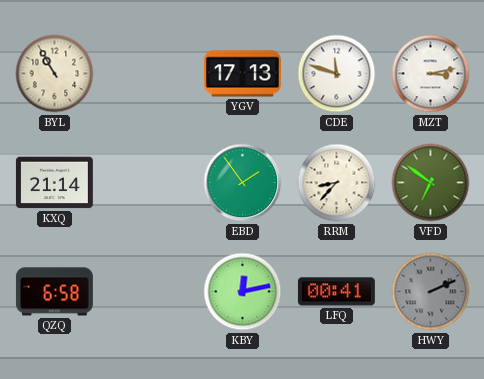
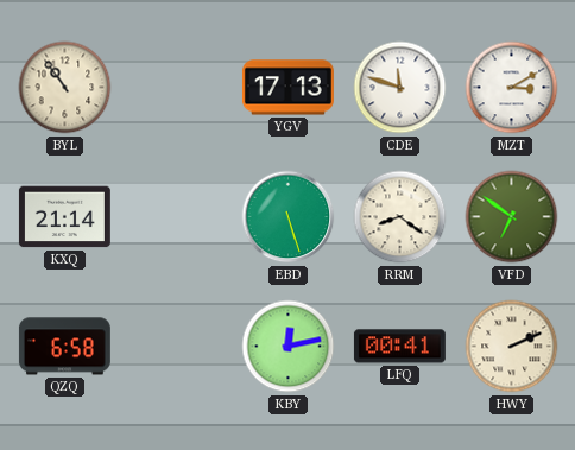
BYL: 10:55 -> 10:54
MZT: 3:13 -> 3:10
EBD: 1:54 -> 5:27
RRM: 8:37 -> 8:21
HWY dial: grey -> cream
